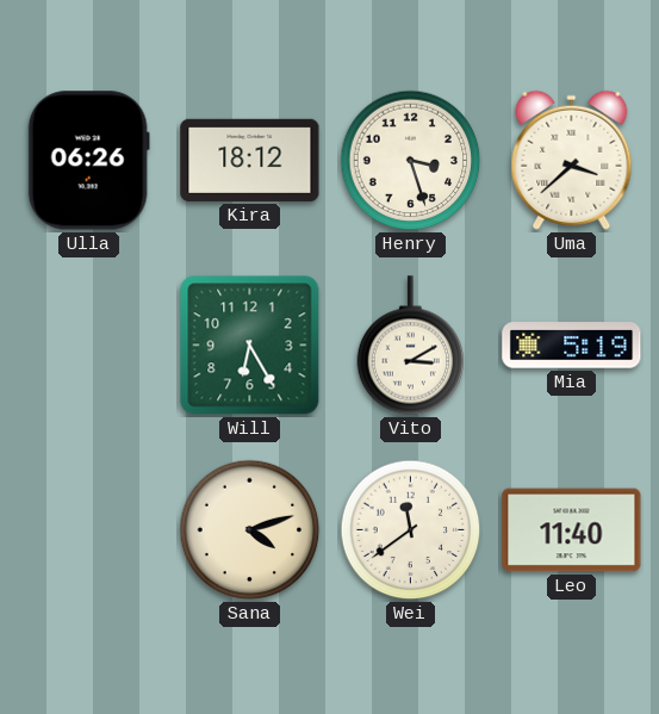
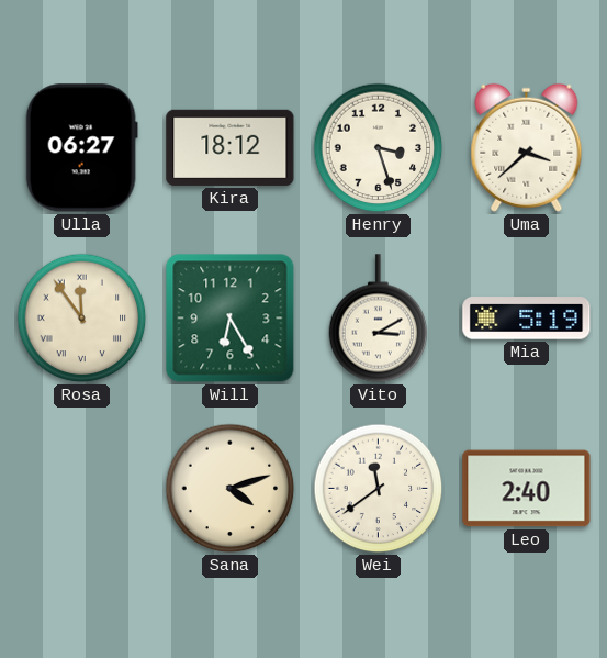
Ulla: 06:26 -> 06:27
Rosa: none -> 11:54
Leo: 11:40 -> 2:40
